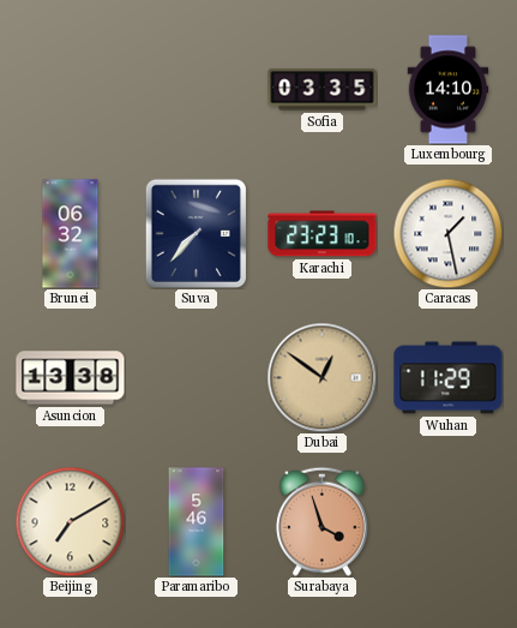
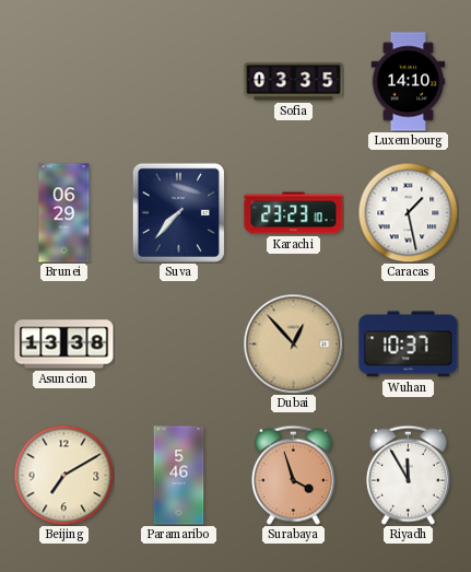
Brunei: 06:32 -> 06:29
Dubai: 12:51 -> 12:53
Wuhan: 11:29 -> 10:37
Riyadh: none -> 11:55
